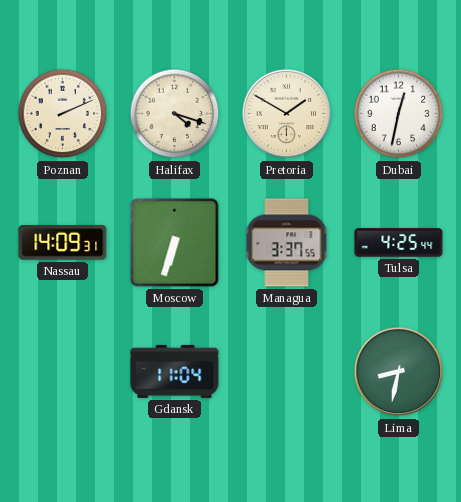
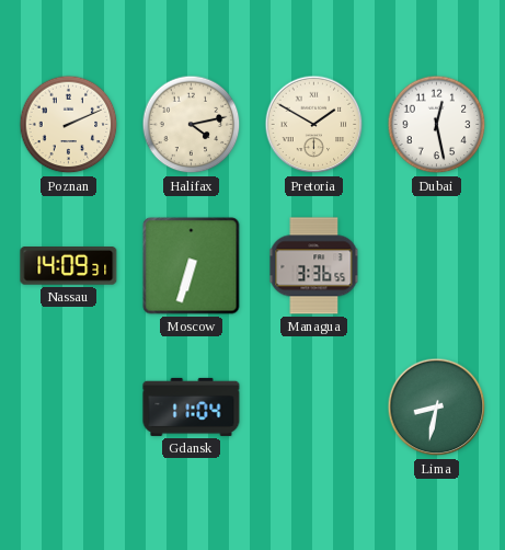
Halifax: 4:18 -> 4:13
Dubai: 12:32 -> 12:28
Managua: 3:37 -> 3:36
Tulsa: 4:25 -> none
